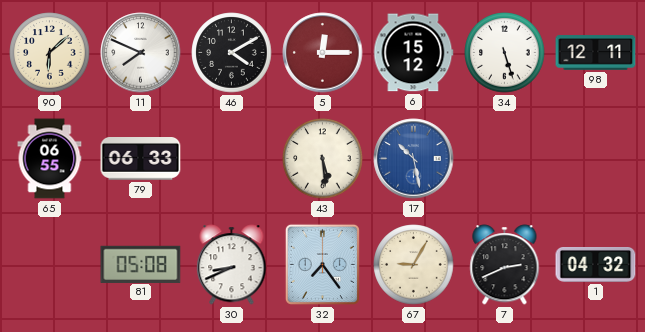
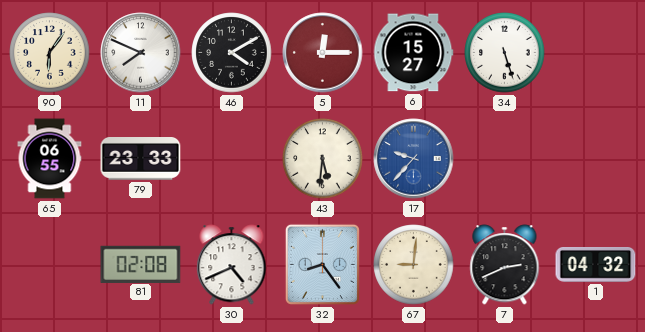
90: 6:08 -> 6:06
6: 15:12 -> 15:27
98: 12:11 -> none
79: 06:33 -> 23:33
43: 5:29 -> 5:31
17: 10:28 -> 9:37
81: 05:08 -> 02:08
30: 8:41 -> 4:41
32: 7:24 -> 8:24
67: 9:05 -> 9:01
